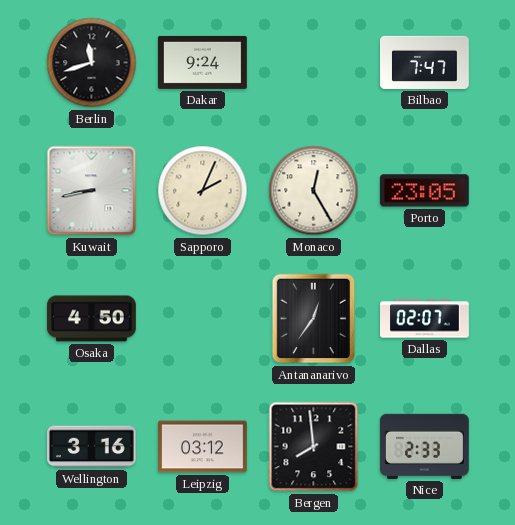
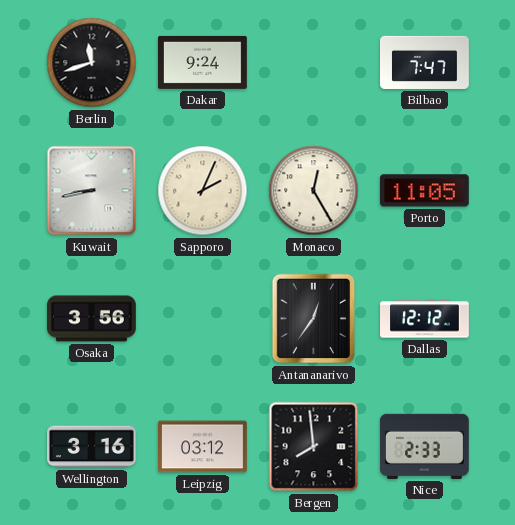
Porto: 23:05 -> 11:05
Osaka: 4:50 -> 3:56
Dallas: 02:07 -> 12:12
